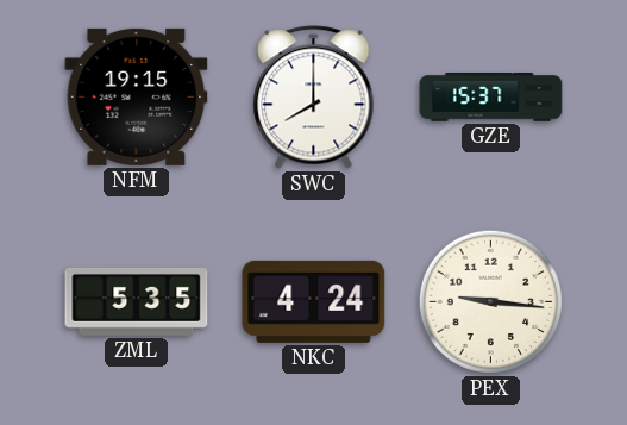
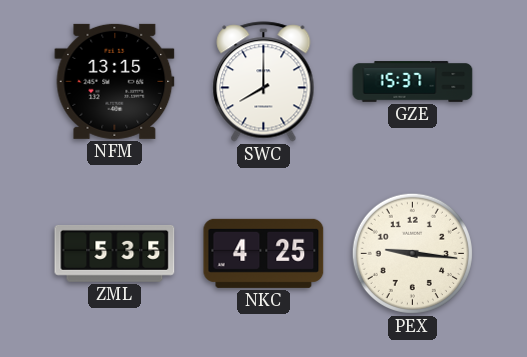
NFM: 19:15 -> 13:15
NKC: 4:24 -> 4:25
